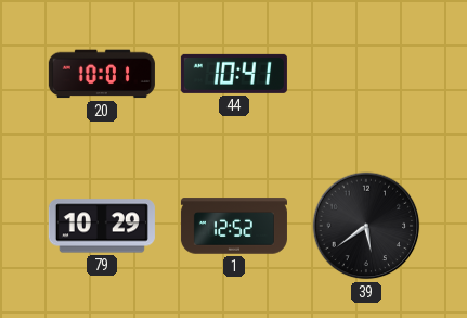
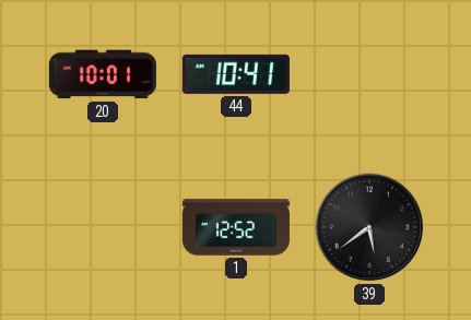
79: 10:29 -> none
